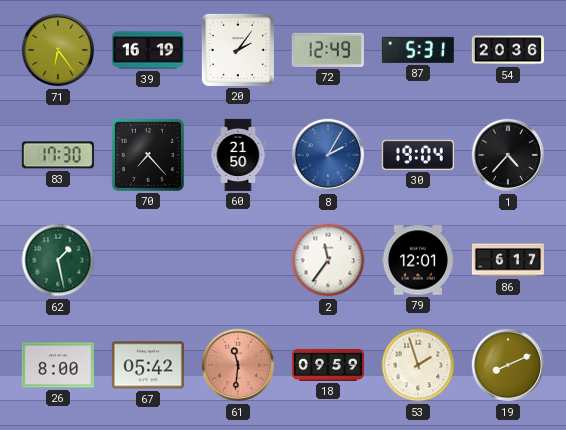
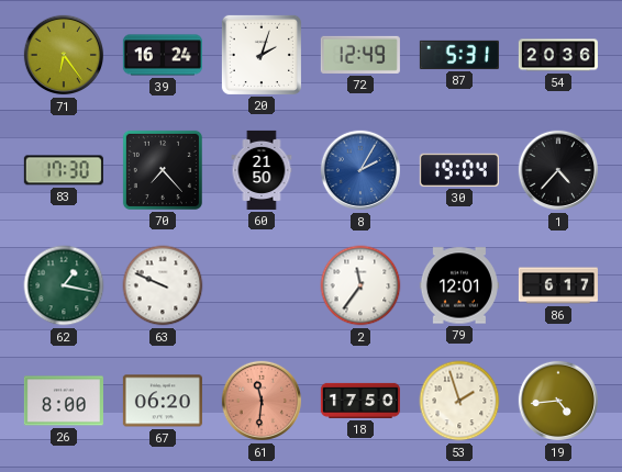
39: 16:19 -> 16:24
20: 2:06 -> 2:03
62: 1:28 -> 1:17
63: none -> 9:49
67: 05:42 -> 06:20
18: 09:59 -> 17:50
19: 8:11 -> 4:44
